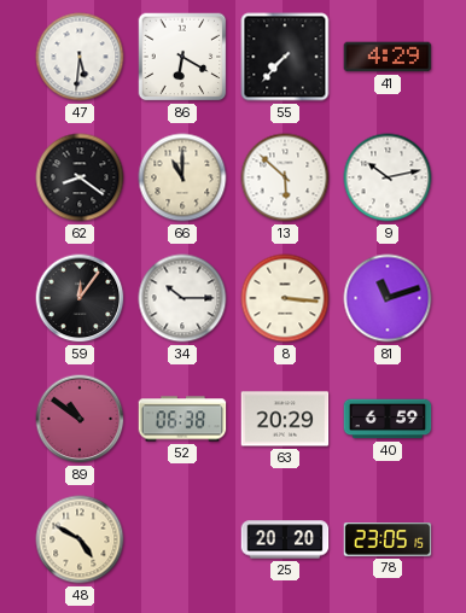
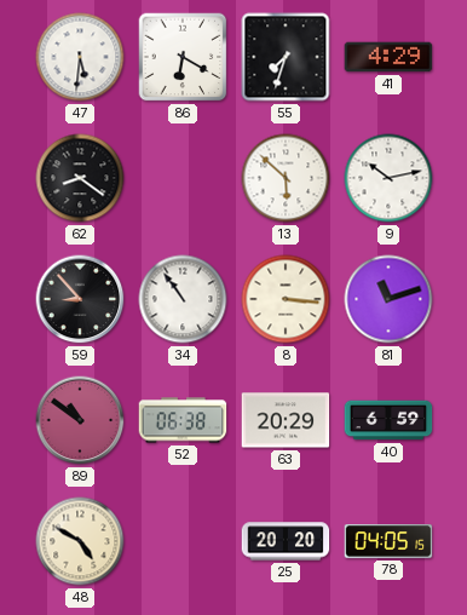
55: 7:37 -> 7:33
66: 11:00 -> none
59: 12:06 -> 8:53
34: 10:15 -> 10:54
78: 23:05 -> 04:05
